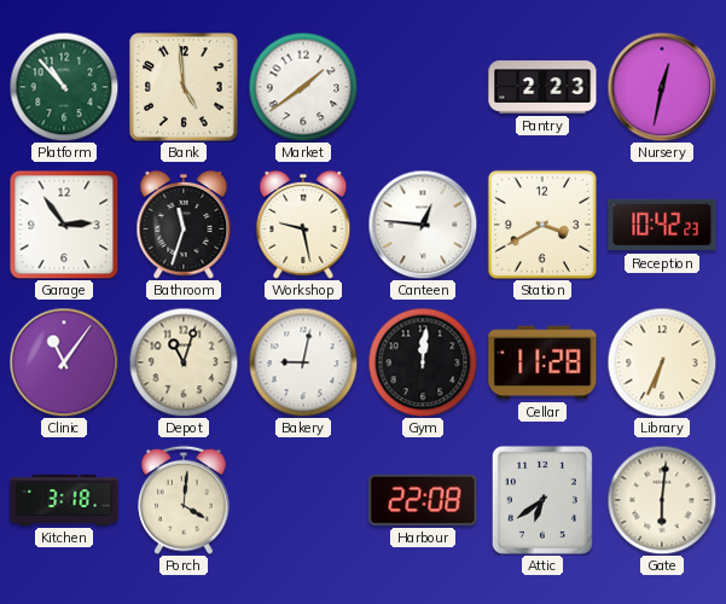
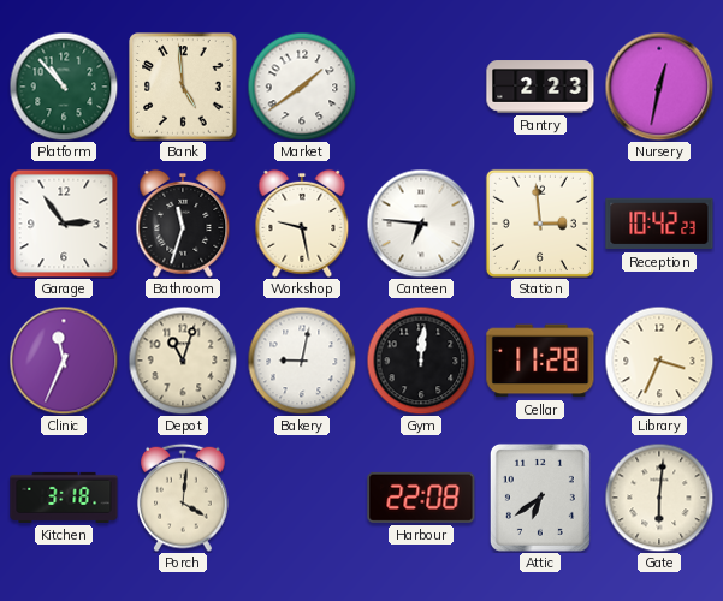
Canteen: 12:46 -> 6:46
Station: 3:40 -> 2:59
Clinic: 11:06 -> 11:34
Library: 6:34 -> 3:34
